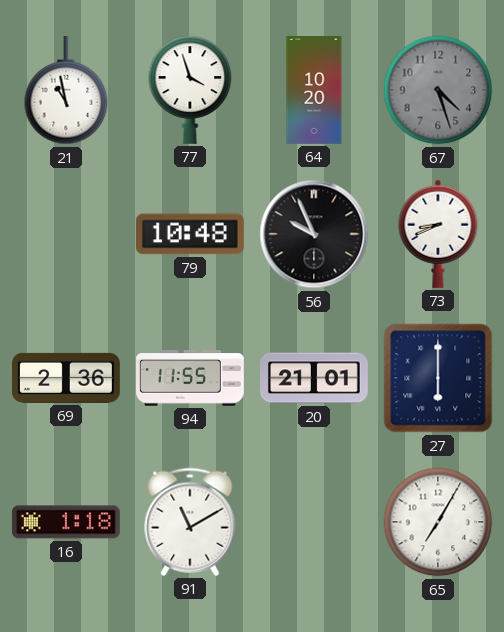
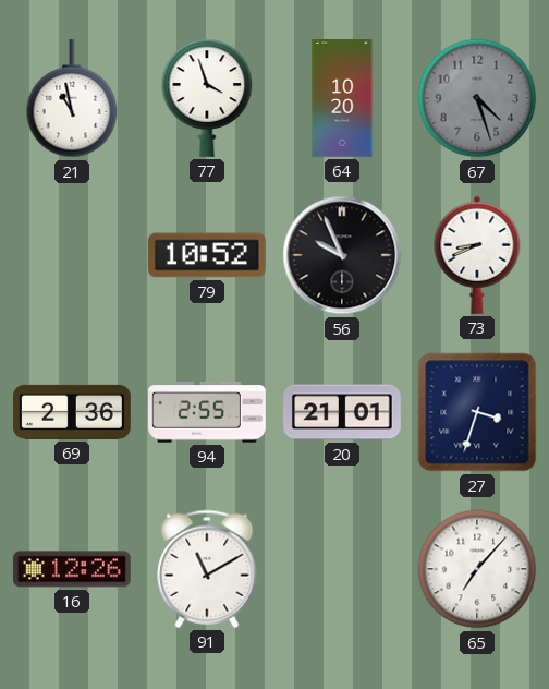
79: 10:48 -> 10:52
94: 11:55 -> 2:55
27: 6:00 -> 3:33
16: 1:18 -> 12:26
65: 7:05 -> 7:07
